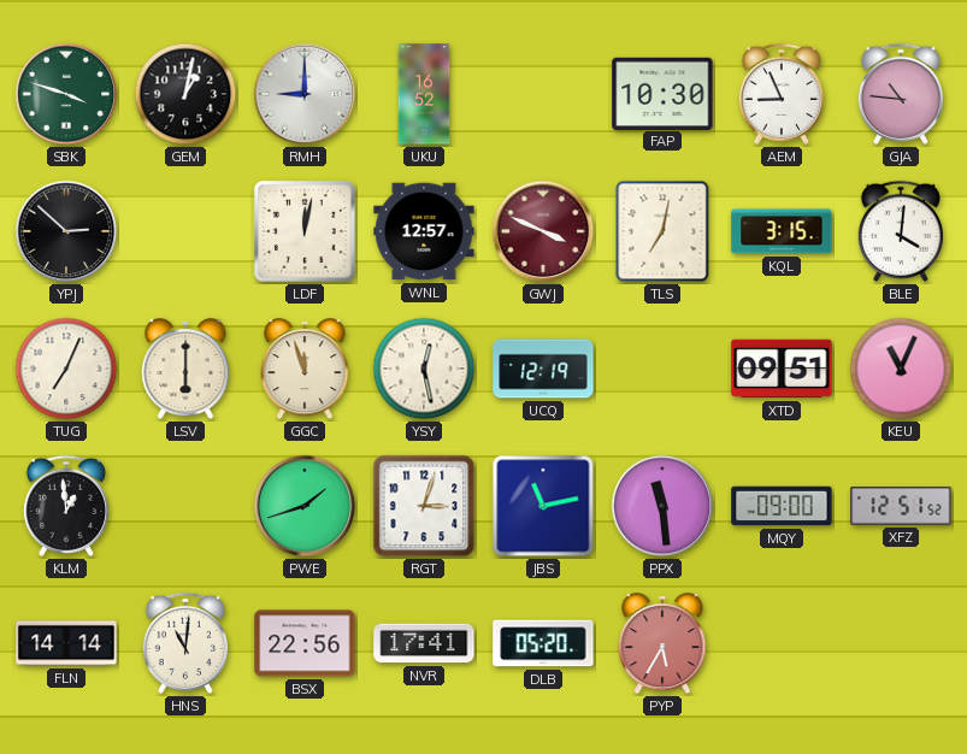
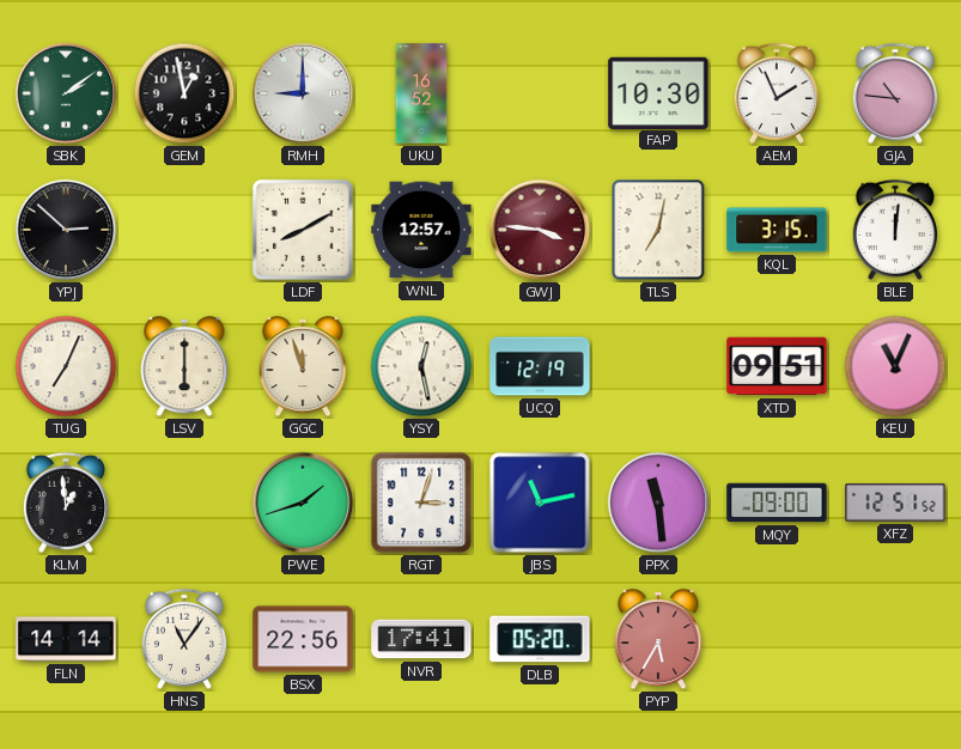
SBK: 3:48 -> 2:09
GEM: 1:02 -> 12:58
AEM: 8:56 -> 1:56
LDF: 12:02 -> 8:10
GWJ: 3:49 -> 3:46
BLE: 4:01 -> 12:01
HNS: 11:01 -> 11:06
